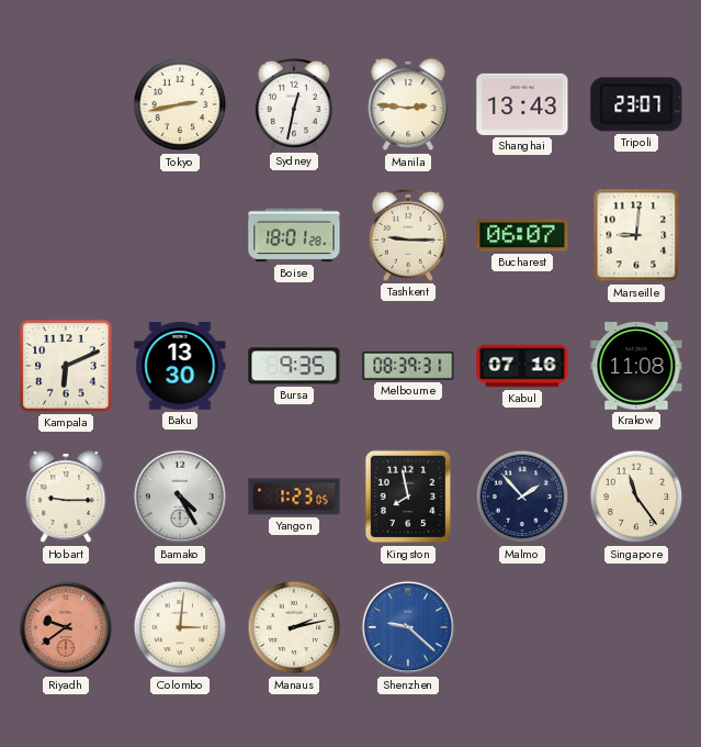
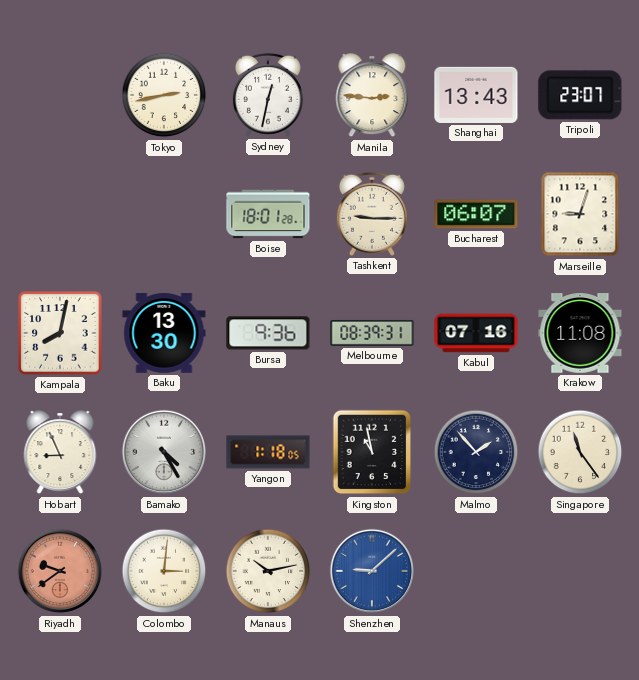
Marseille: 9:01 -> 9:03
Kampala: 6:11 -> 8:02
Bursa: 9:35 -> 9:36
Hobart: 9:15 -> 8:56
Yangon: 1:23 -> 1:18
Kingston: 7:58 -> 10:58
Manaus: 2:13 -> 10:13
Shenzhen: 9:22 -> 9:08
